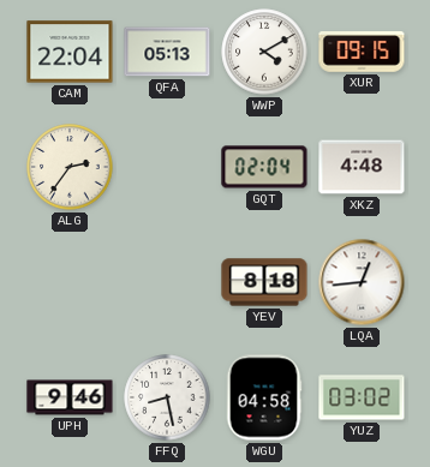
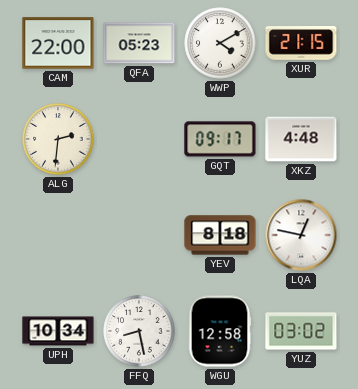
CAM: 22:04 -> 22:00
QFA: 05:13 -> 05:23
XUR: 09:15 -> 21:15
ALG: 2:36 -> 2:31
GQT: 02:04 -> 09:17
LQA: 12:44 -> 12:47
UPH: 9:46 -> 10:34
WGU: 04:58 -> 12:58
